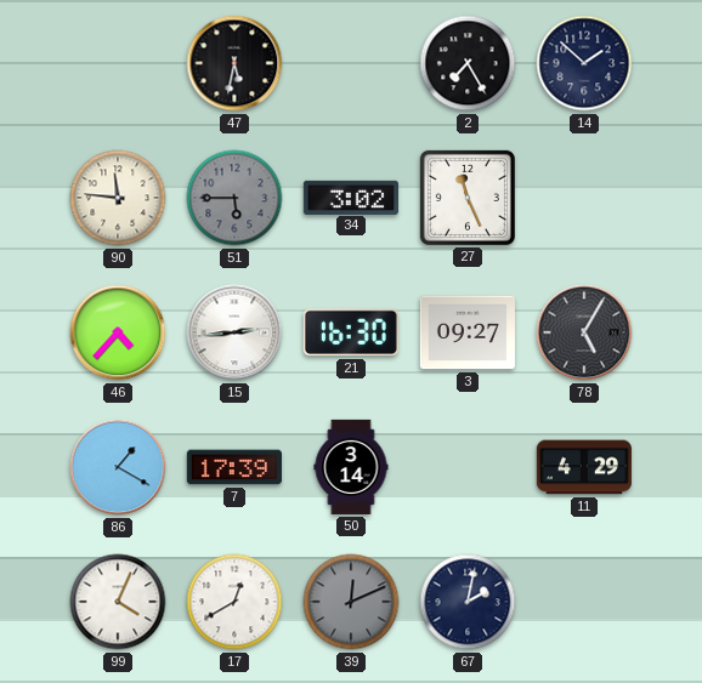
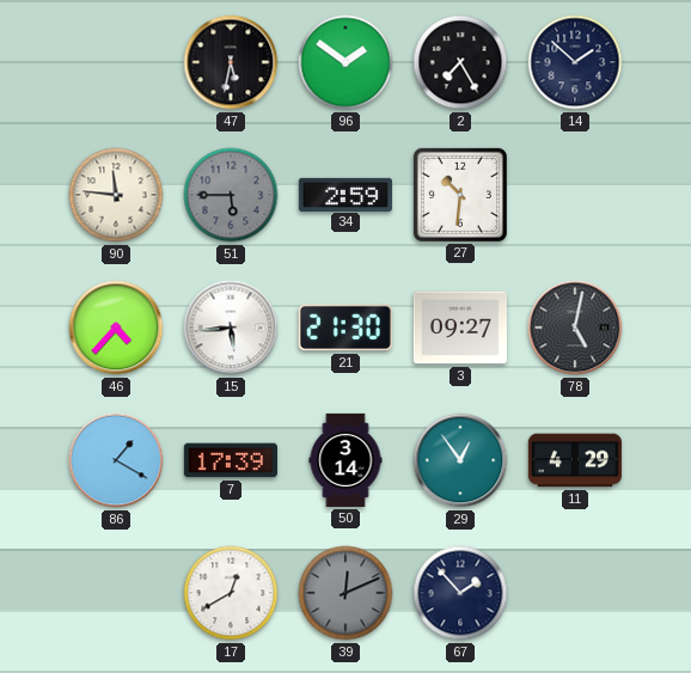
96: none -> 1:51
34: 3:02 -> 2:59
27: 11:26 -> 10:31
15: 2:44 -> 5:44
21: 16:30 -> 21:30
78: 5:05 -> 5:02
29: none -> 12:54
99: 4:04 -> none
67: 2:02 -> 1:53
